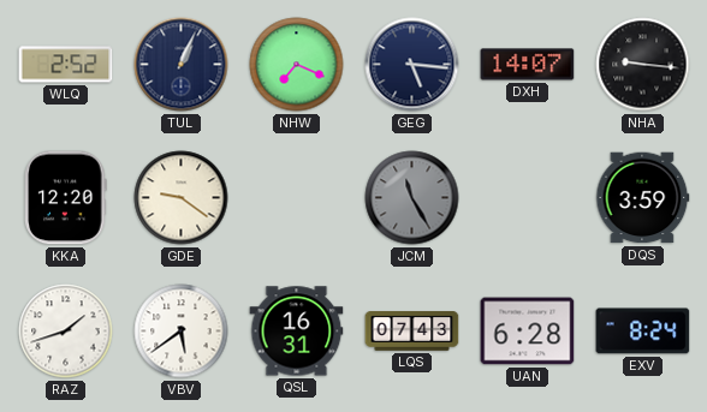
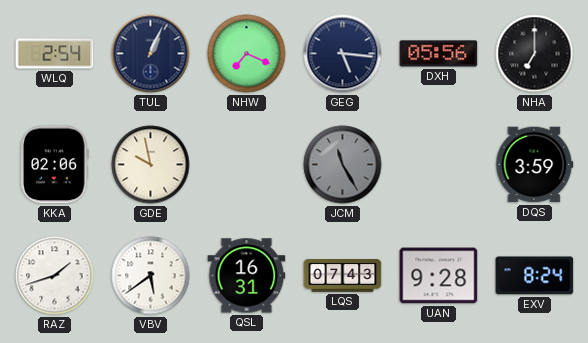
WLQ: 2:52 -> 2:54
DXH: 14:07 -> 05:56
NHA: 9:16 -> 7:00
KKA: 12:20 -> 02:06
GDE: 9:21 -> 9:58
UAN: 6:28 -> 9:28
